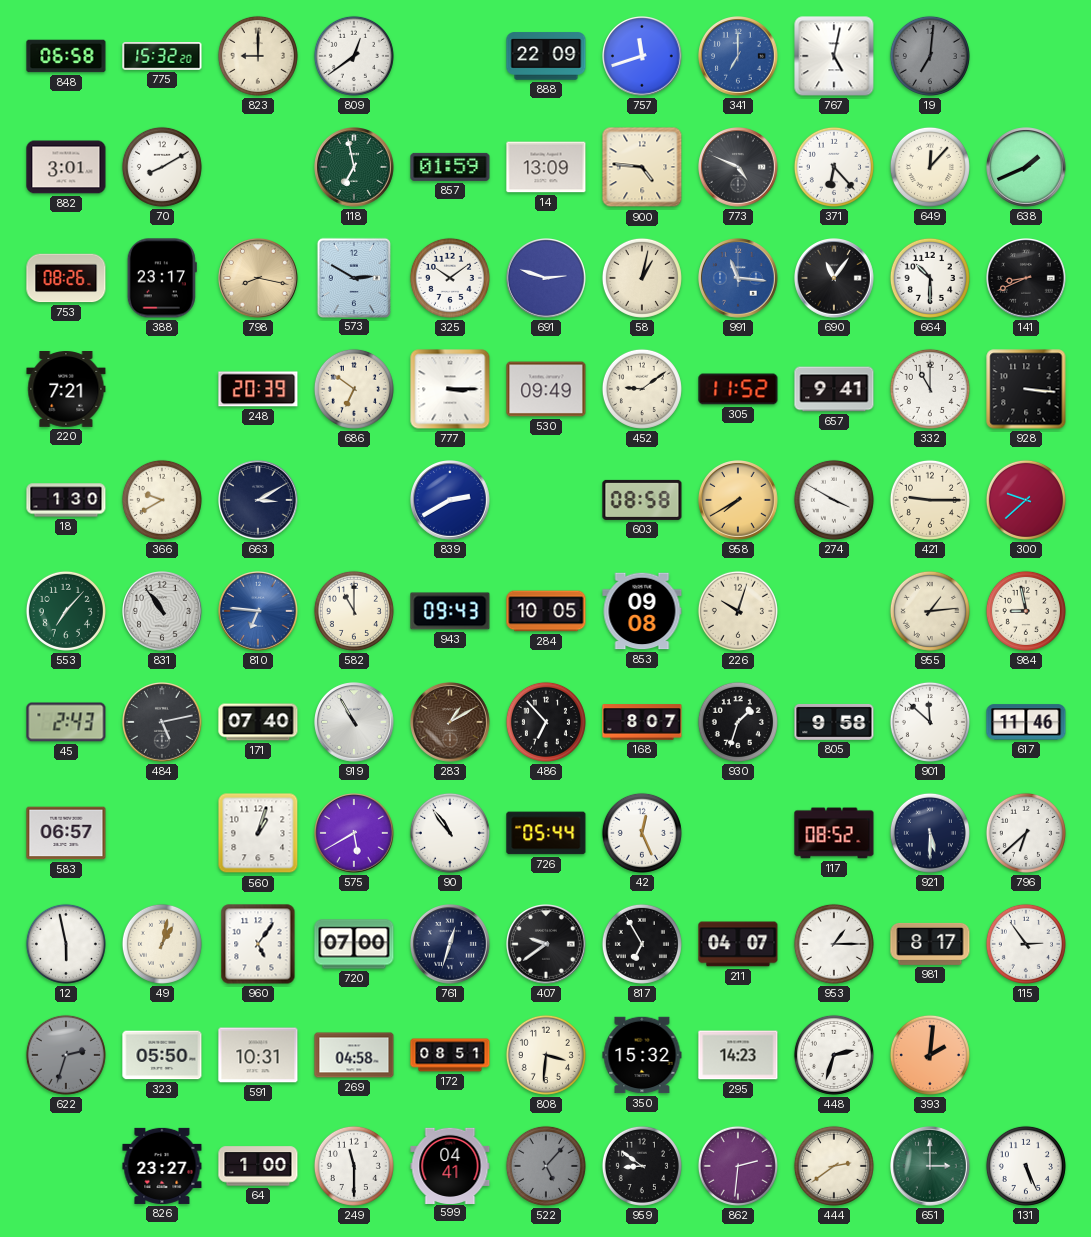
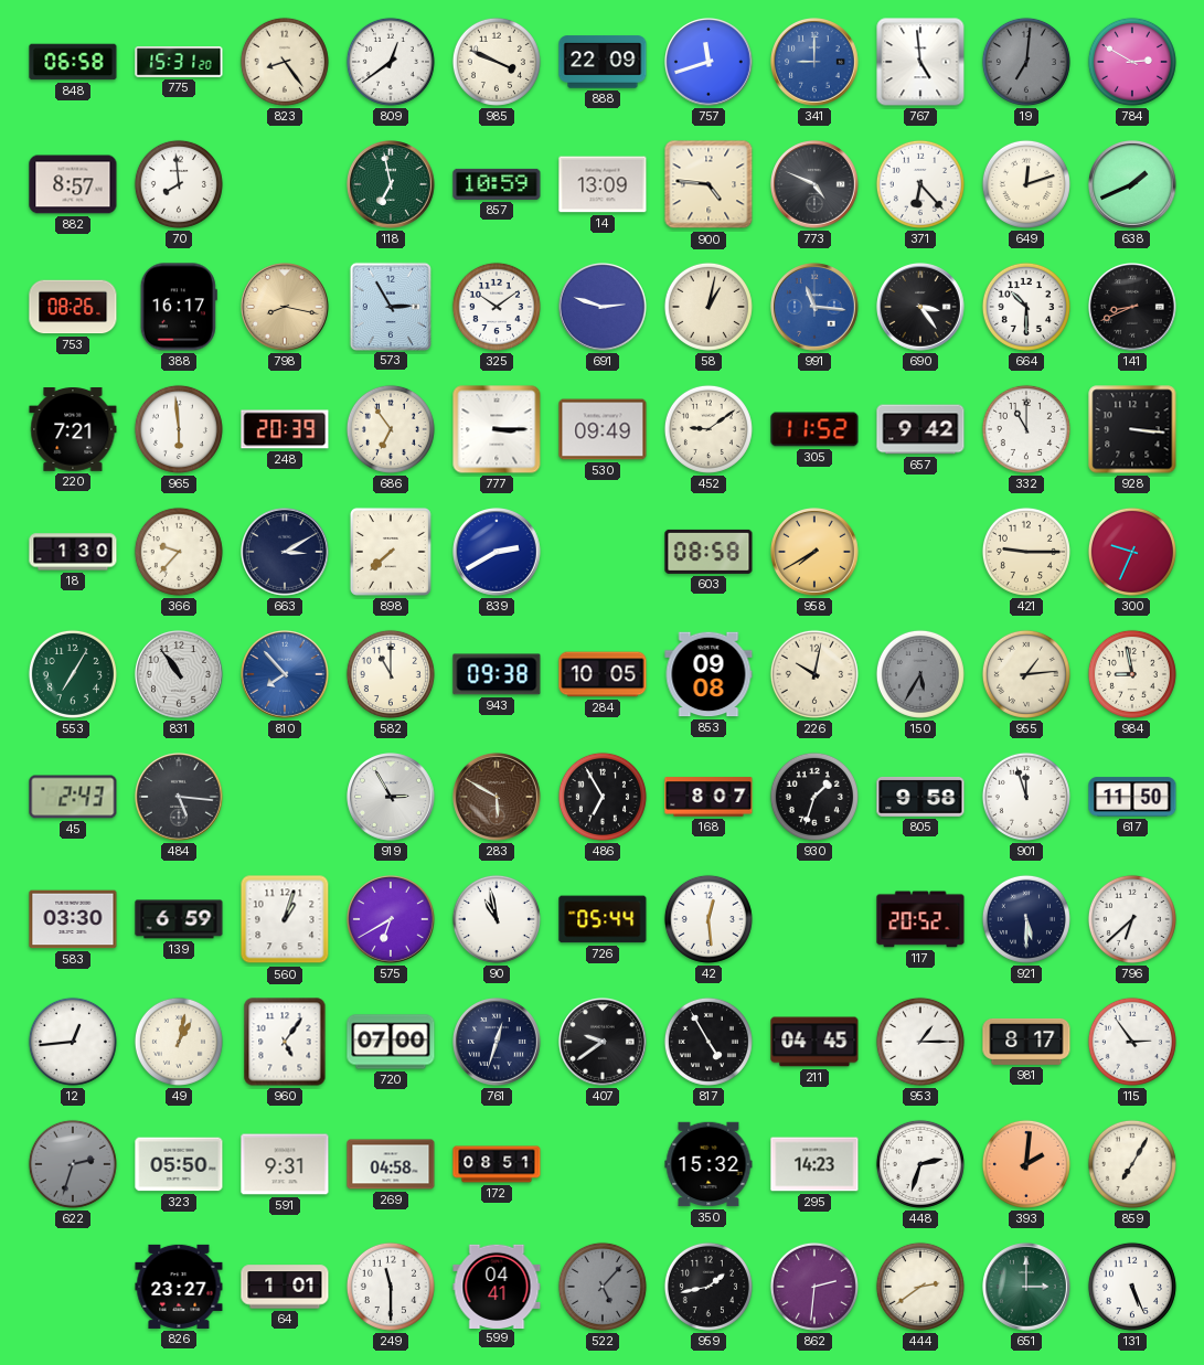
775: 15:32 -> 15:31
823: 9:00 -> 8:24
985: none -> 3:49
341: 7:00 -> 9:00
767: 5:02 -> 4:59
784: none -> 2:50
882: 3:01 -> 8:57
70: 8:10 -> 7:59
857: 01:59 -> 10:59
649: 12:07 -> 12:12
388: 23:17 -> 16:17
573: 2:50 -> 2:55
690: 11:06 -> 3:24
965: none -> 5:59
686: 6:51 -> 6:54
657: 9:41 -> 9:42
366: 9:40 -> 9:37
898: none -> 7:38
274: 3:50 -> none
300: 9:38 -> 9:34
553: 7:07 -> 7:05
810: 6:46 -> 7:53
943: 09:43 -> 09:38
226: 10:03 -> 10:02
150: none -> 5:35
484: 5:13 -> 5:16
171: 07:40 -> none
919: 10:55 -> 2:55
283: 1:10 -> 5:50
486: 6:53 -> 6:55
901: 11:52 -> 11:57
617: 11:46 -> 11:50
583: 06:57 -> 03:30
139: none -> 6:59
575: 5:40 -> 6:40
90: 10:54 -> 10:58
42: 12:26 -> 12:29
117: 08:52 -> 20:52
12: 5:58 -> 12:44
817: 6:55 -> 4:55
211: 04:07 -> 04:45
591: 10:31 -> 9:31
808: 3:31 -> none
859: none -> 7:05
64: 1:00 -> 1:01
959: 8:51 -> 1:43
